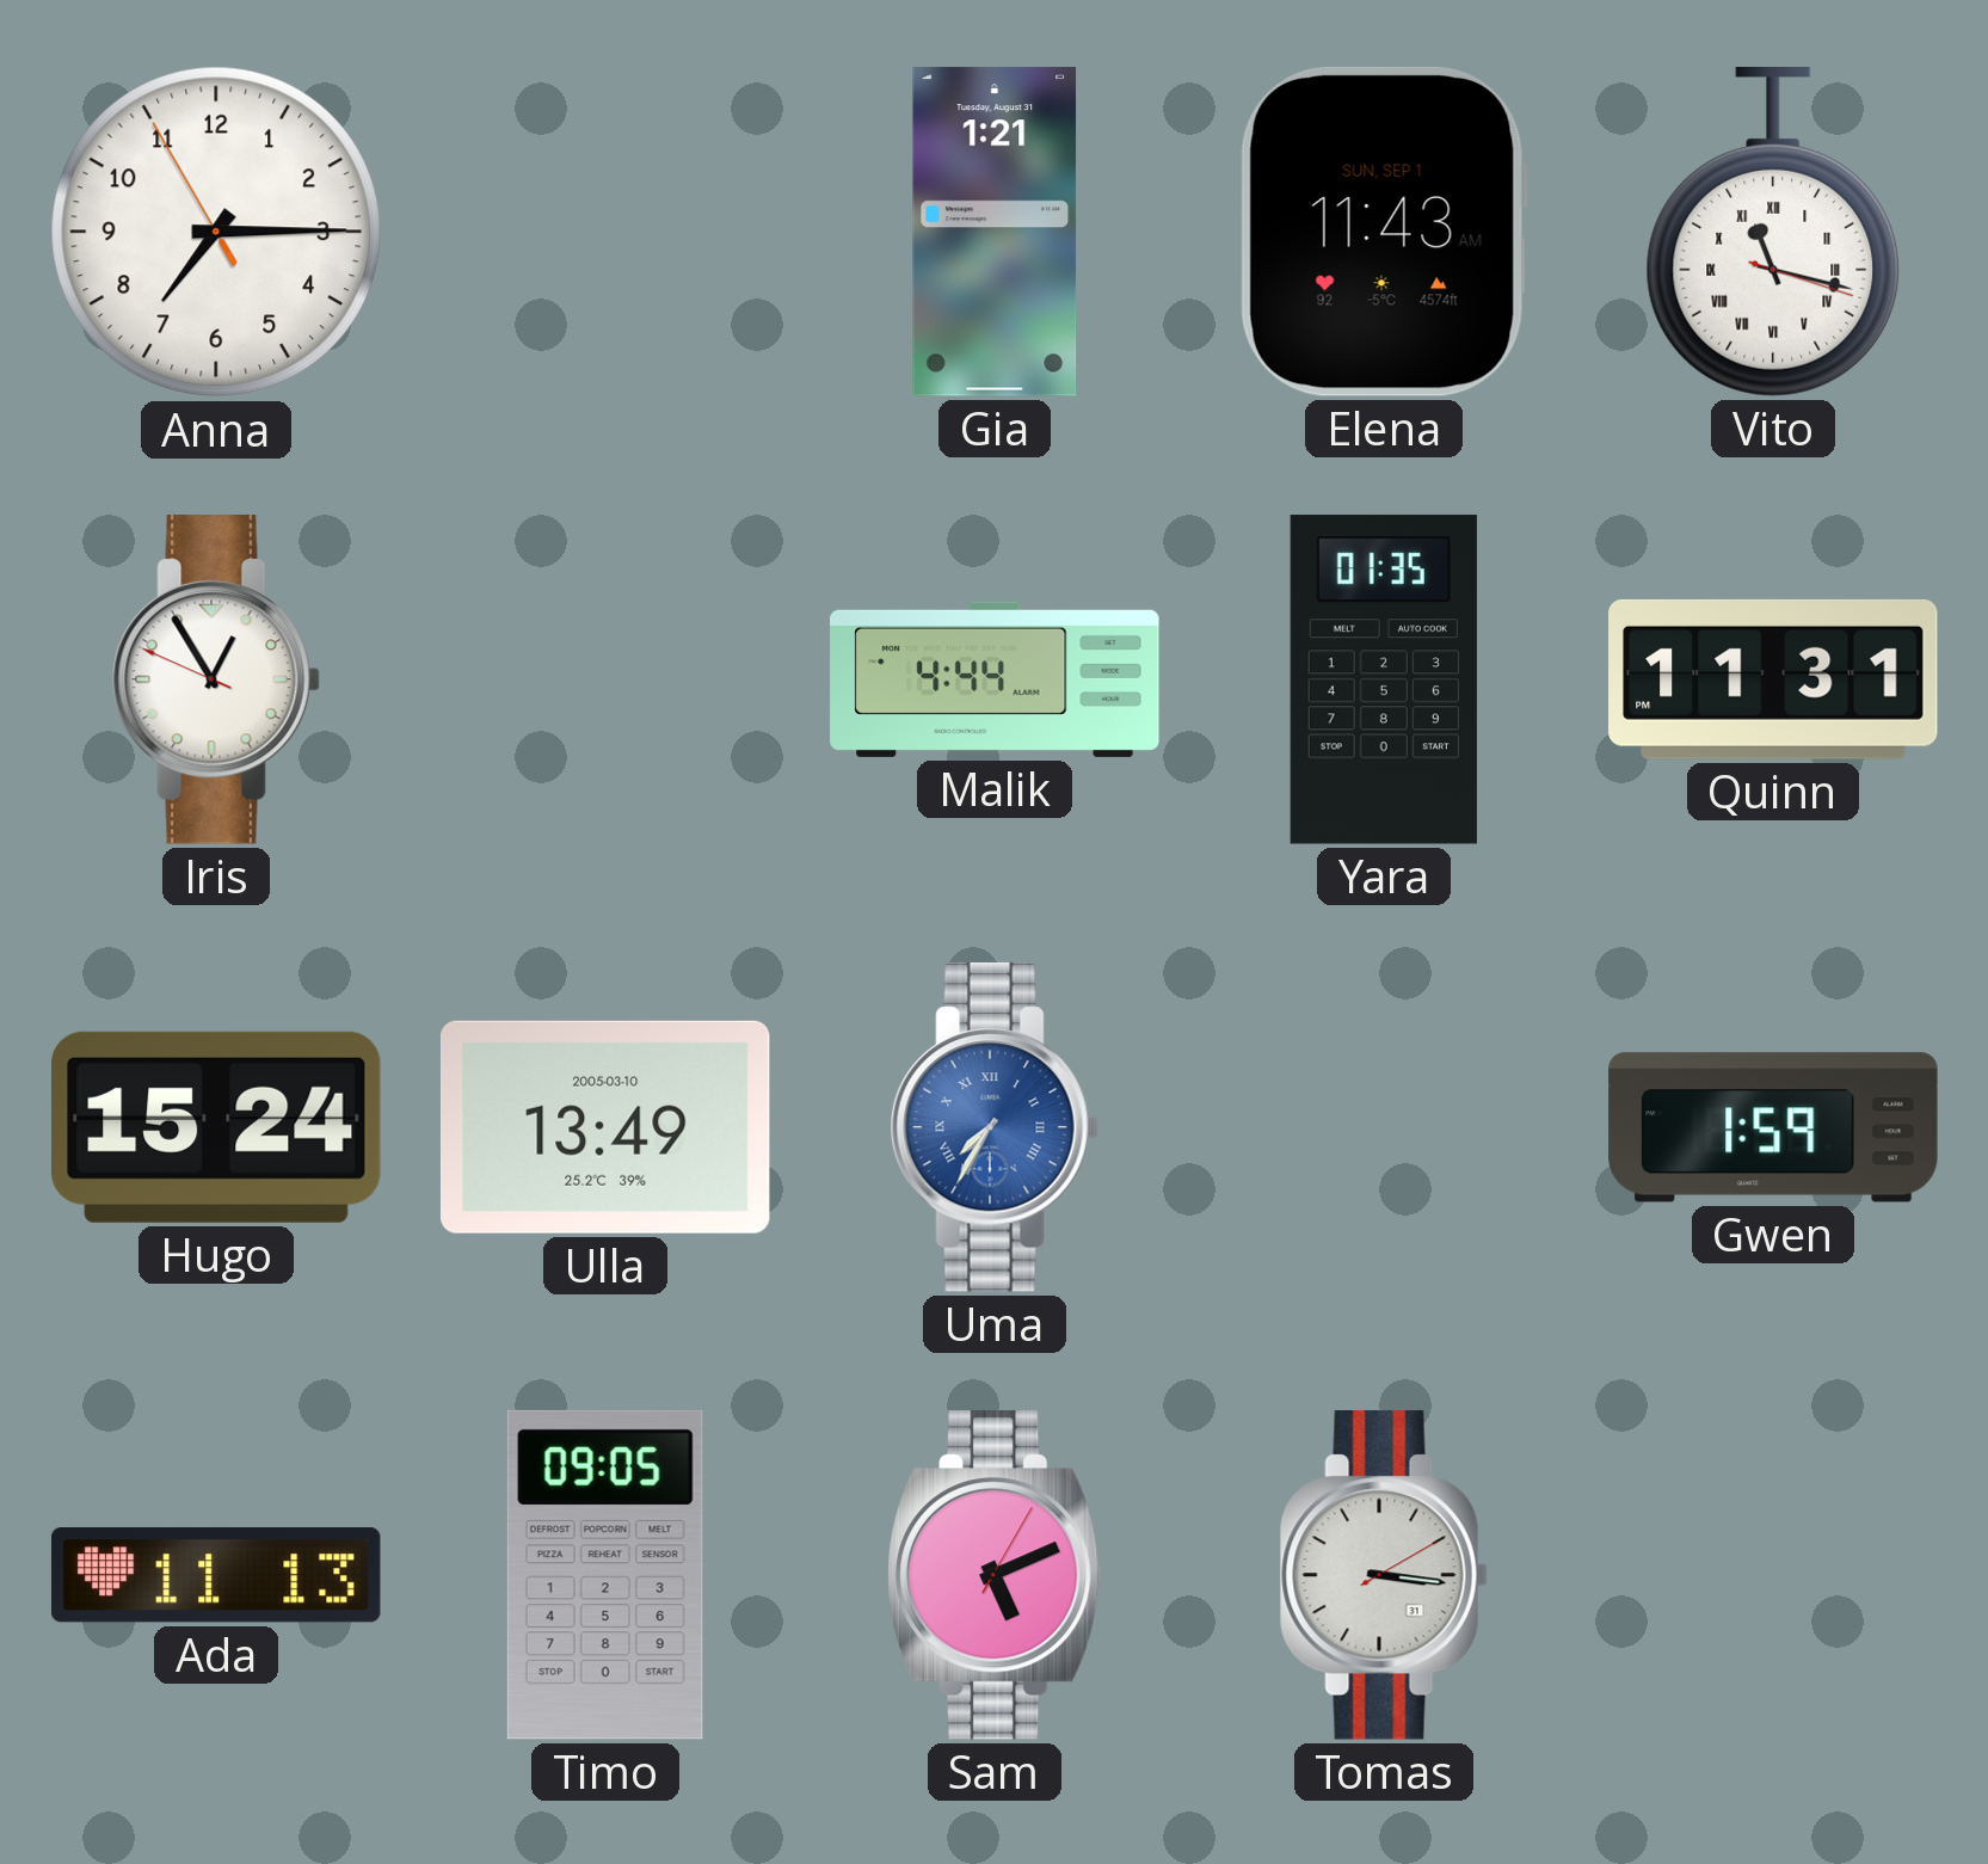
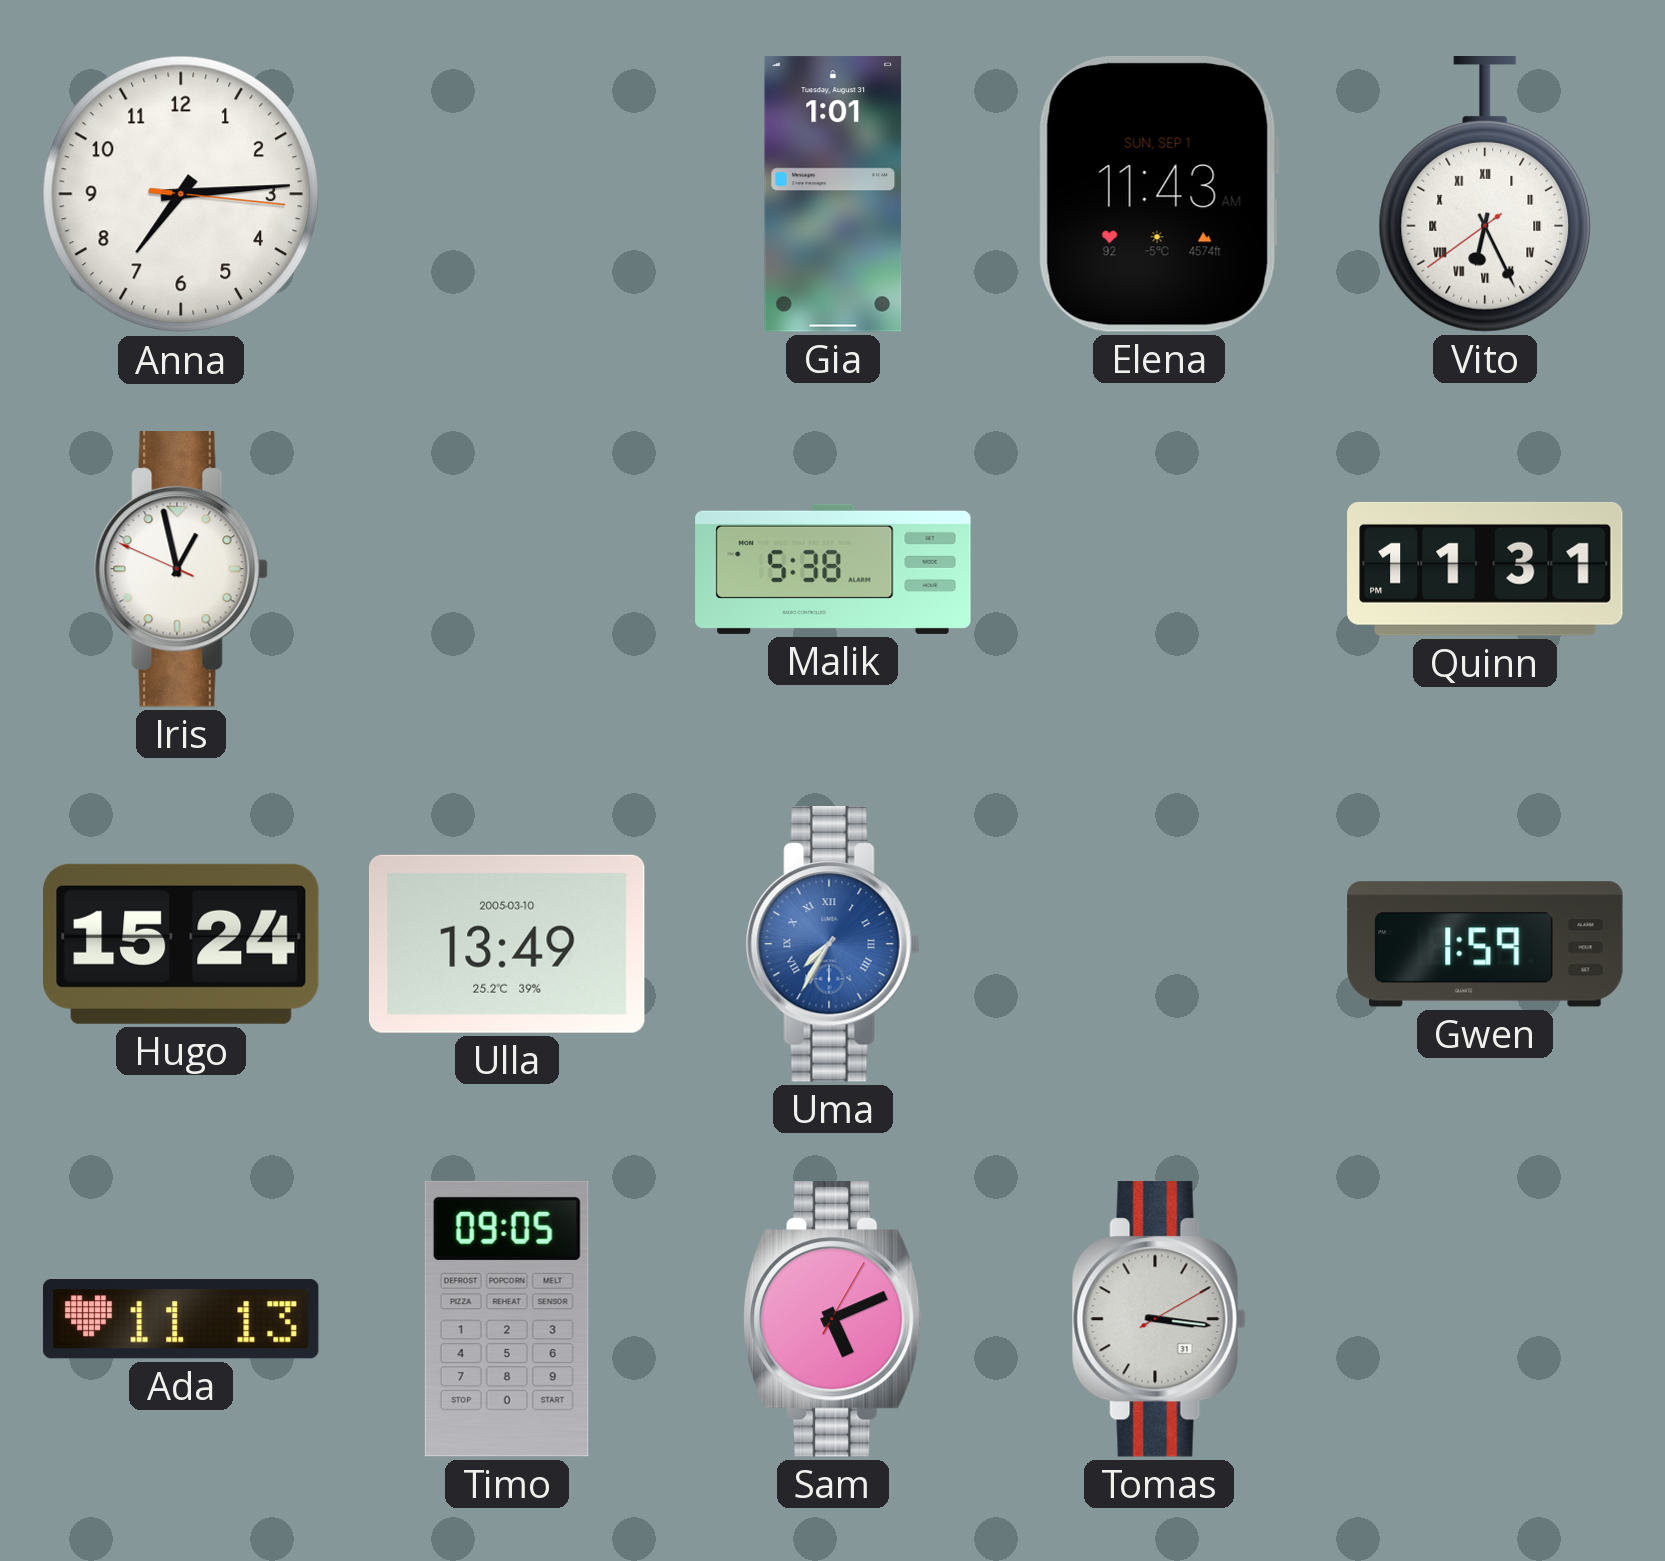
Anna: 7:14:55 -> 7:14:16
Gia: 1:21 -> 1:01
Vito: 11:17 -> 6:25
Iris: 12:54 -> 12:57
Malik: 4:44 -> 5:38
Yara: 01:35 -> none
